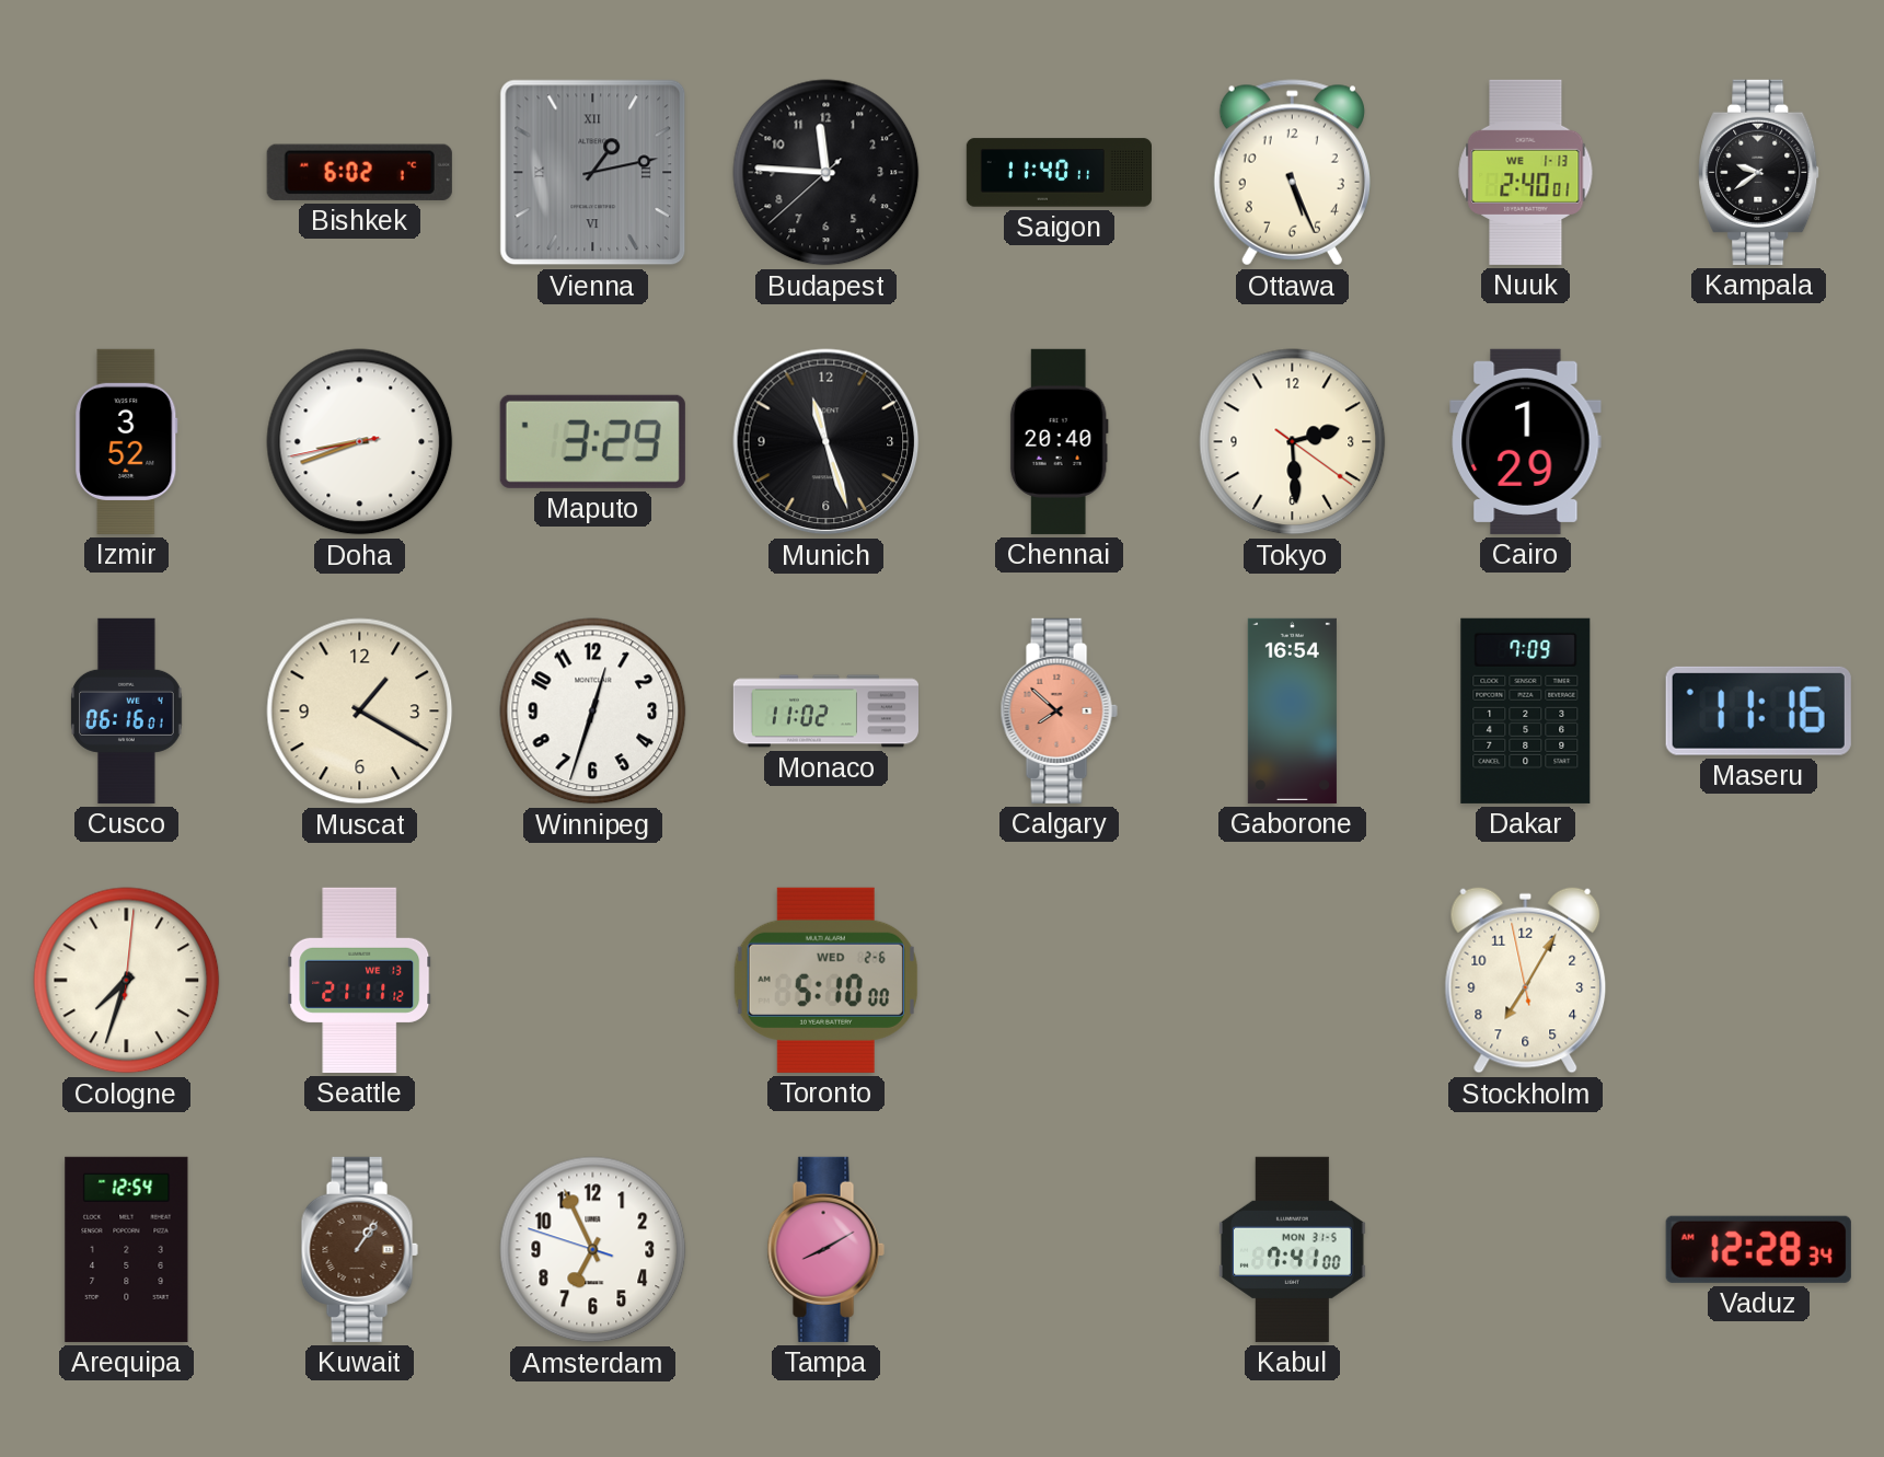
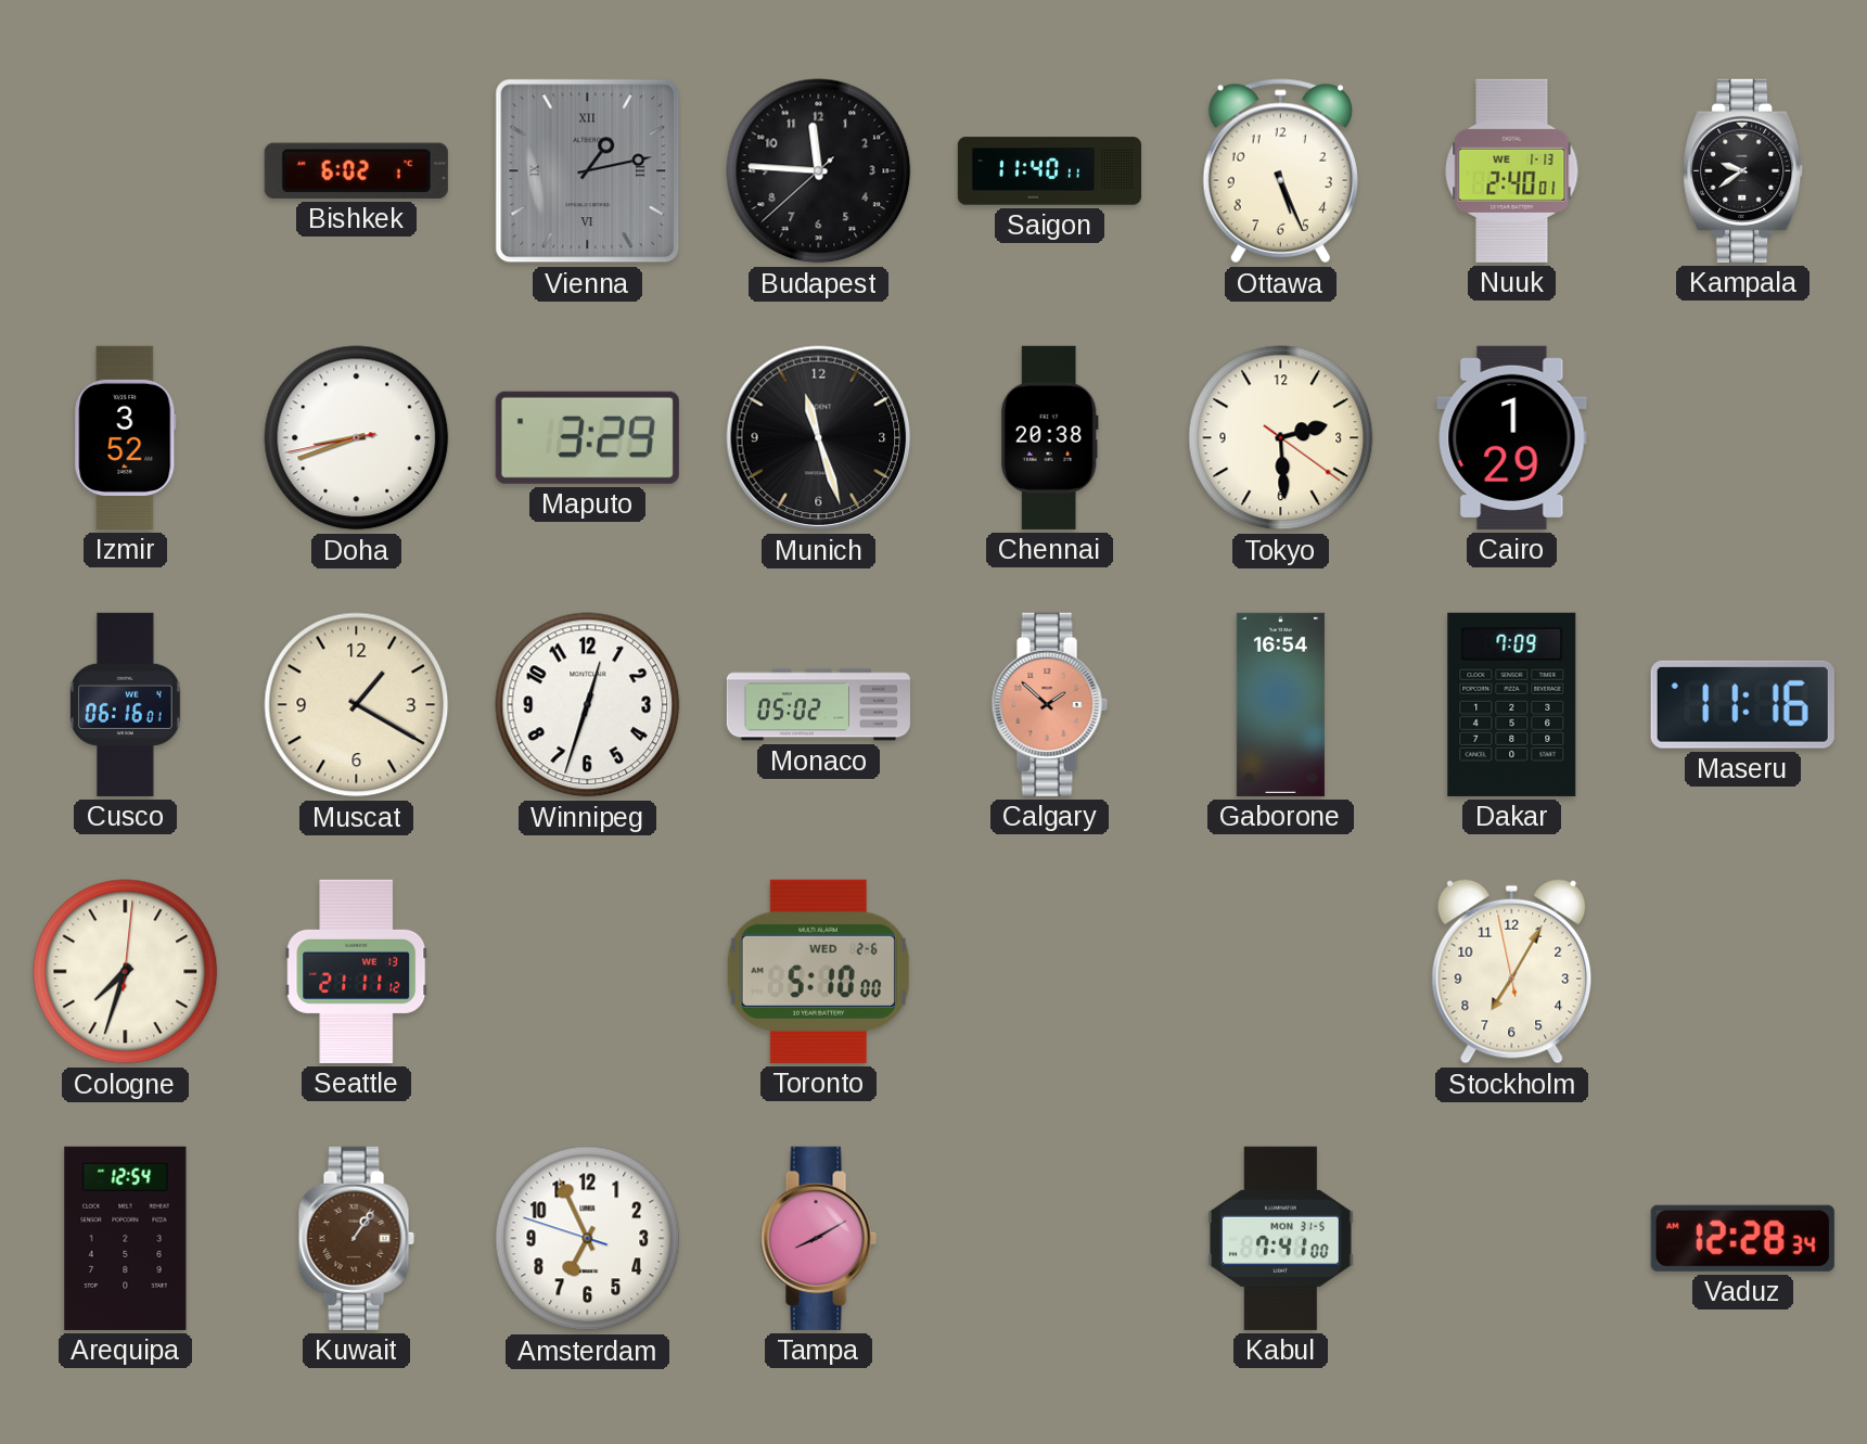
Chennai: 20:40 -> 20:38
Monaco: 11:02 -> 05:02
Calgary: 7:52 -> 1:52
